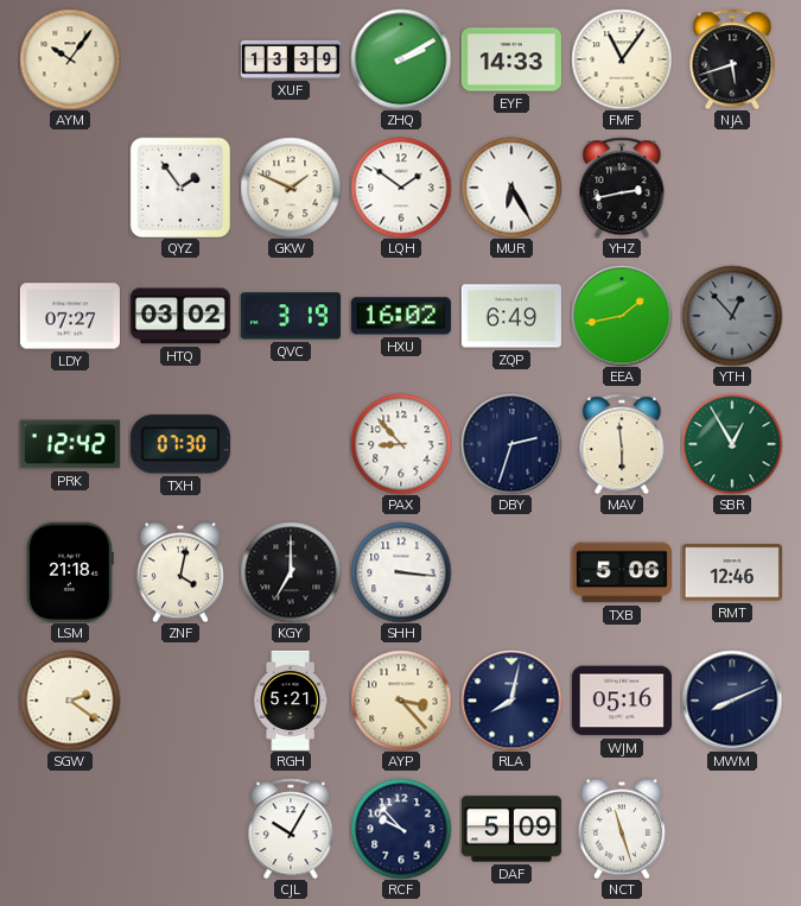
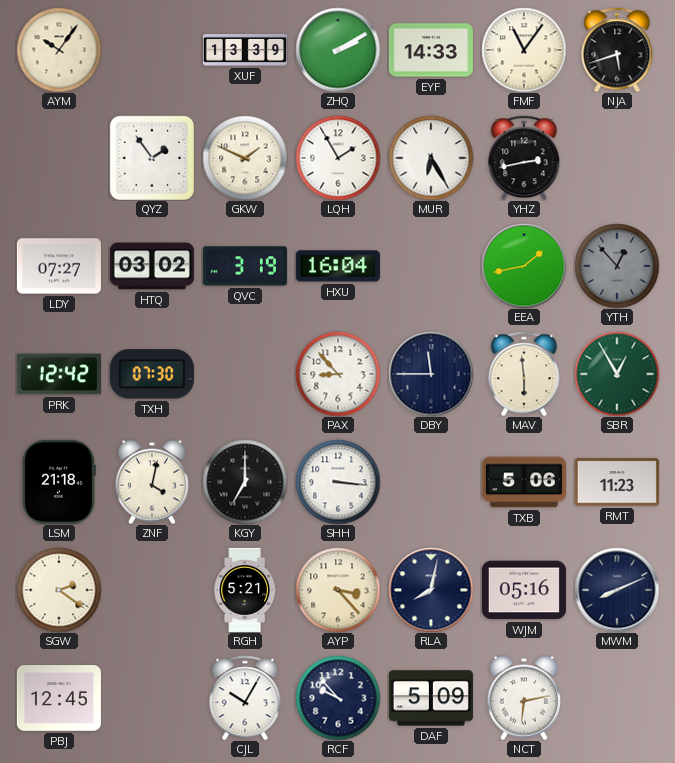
LQH: 1:51 -> 1:55
HXU: 16:02 -> 16:04
ZQP: 6:49 -> none
DBY: 2:33 -> 11:45
RMT: 12:46 -> 11:23
PBJ: none -> 12:45
NCT: 11:27 -> 6:13
